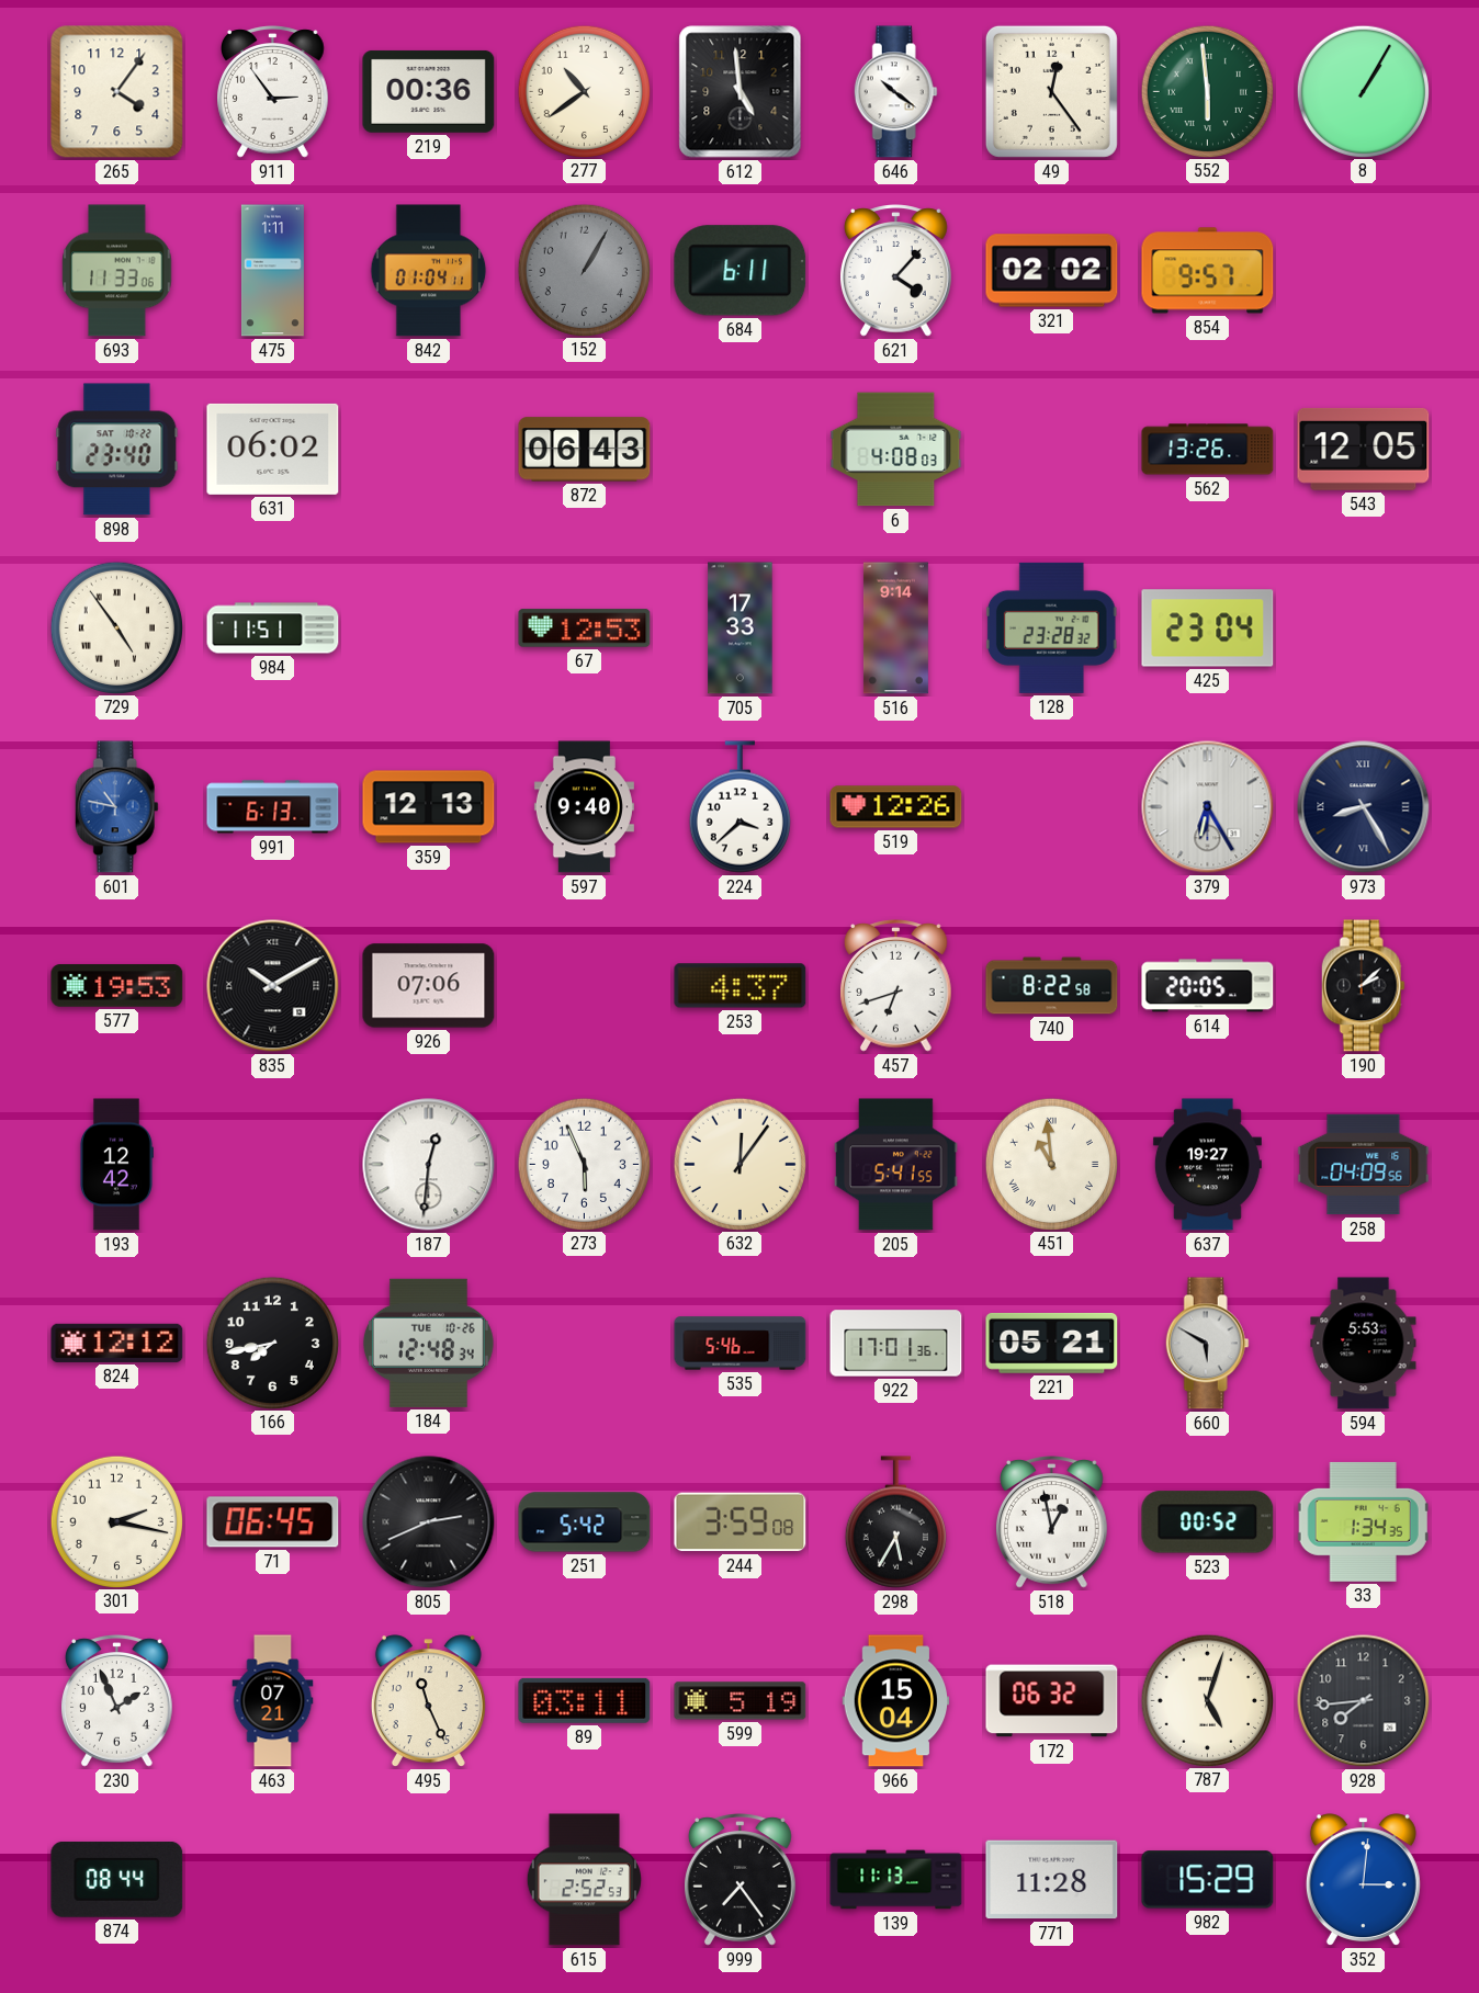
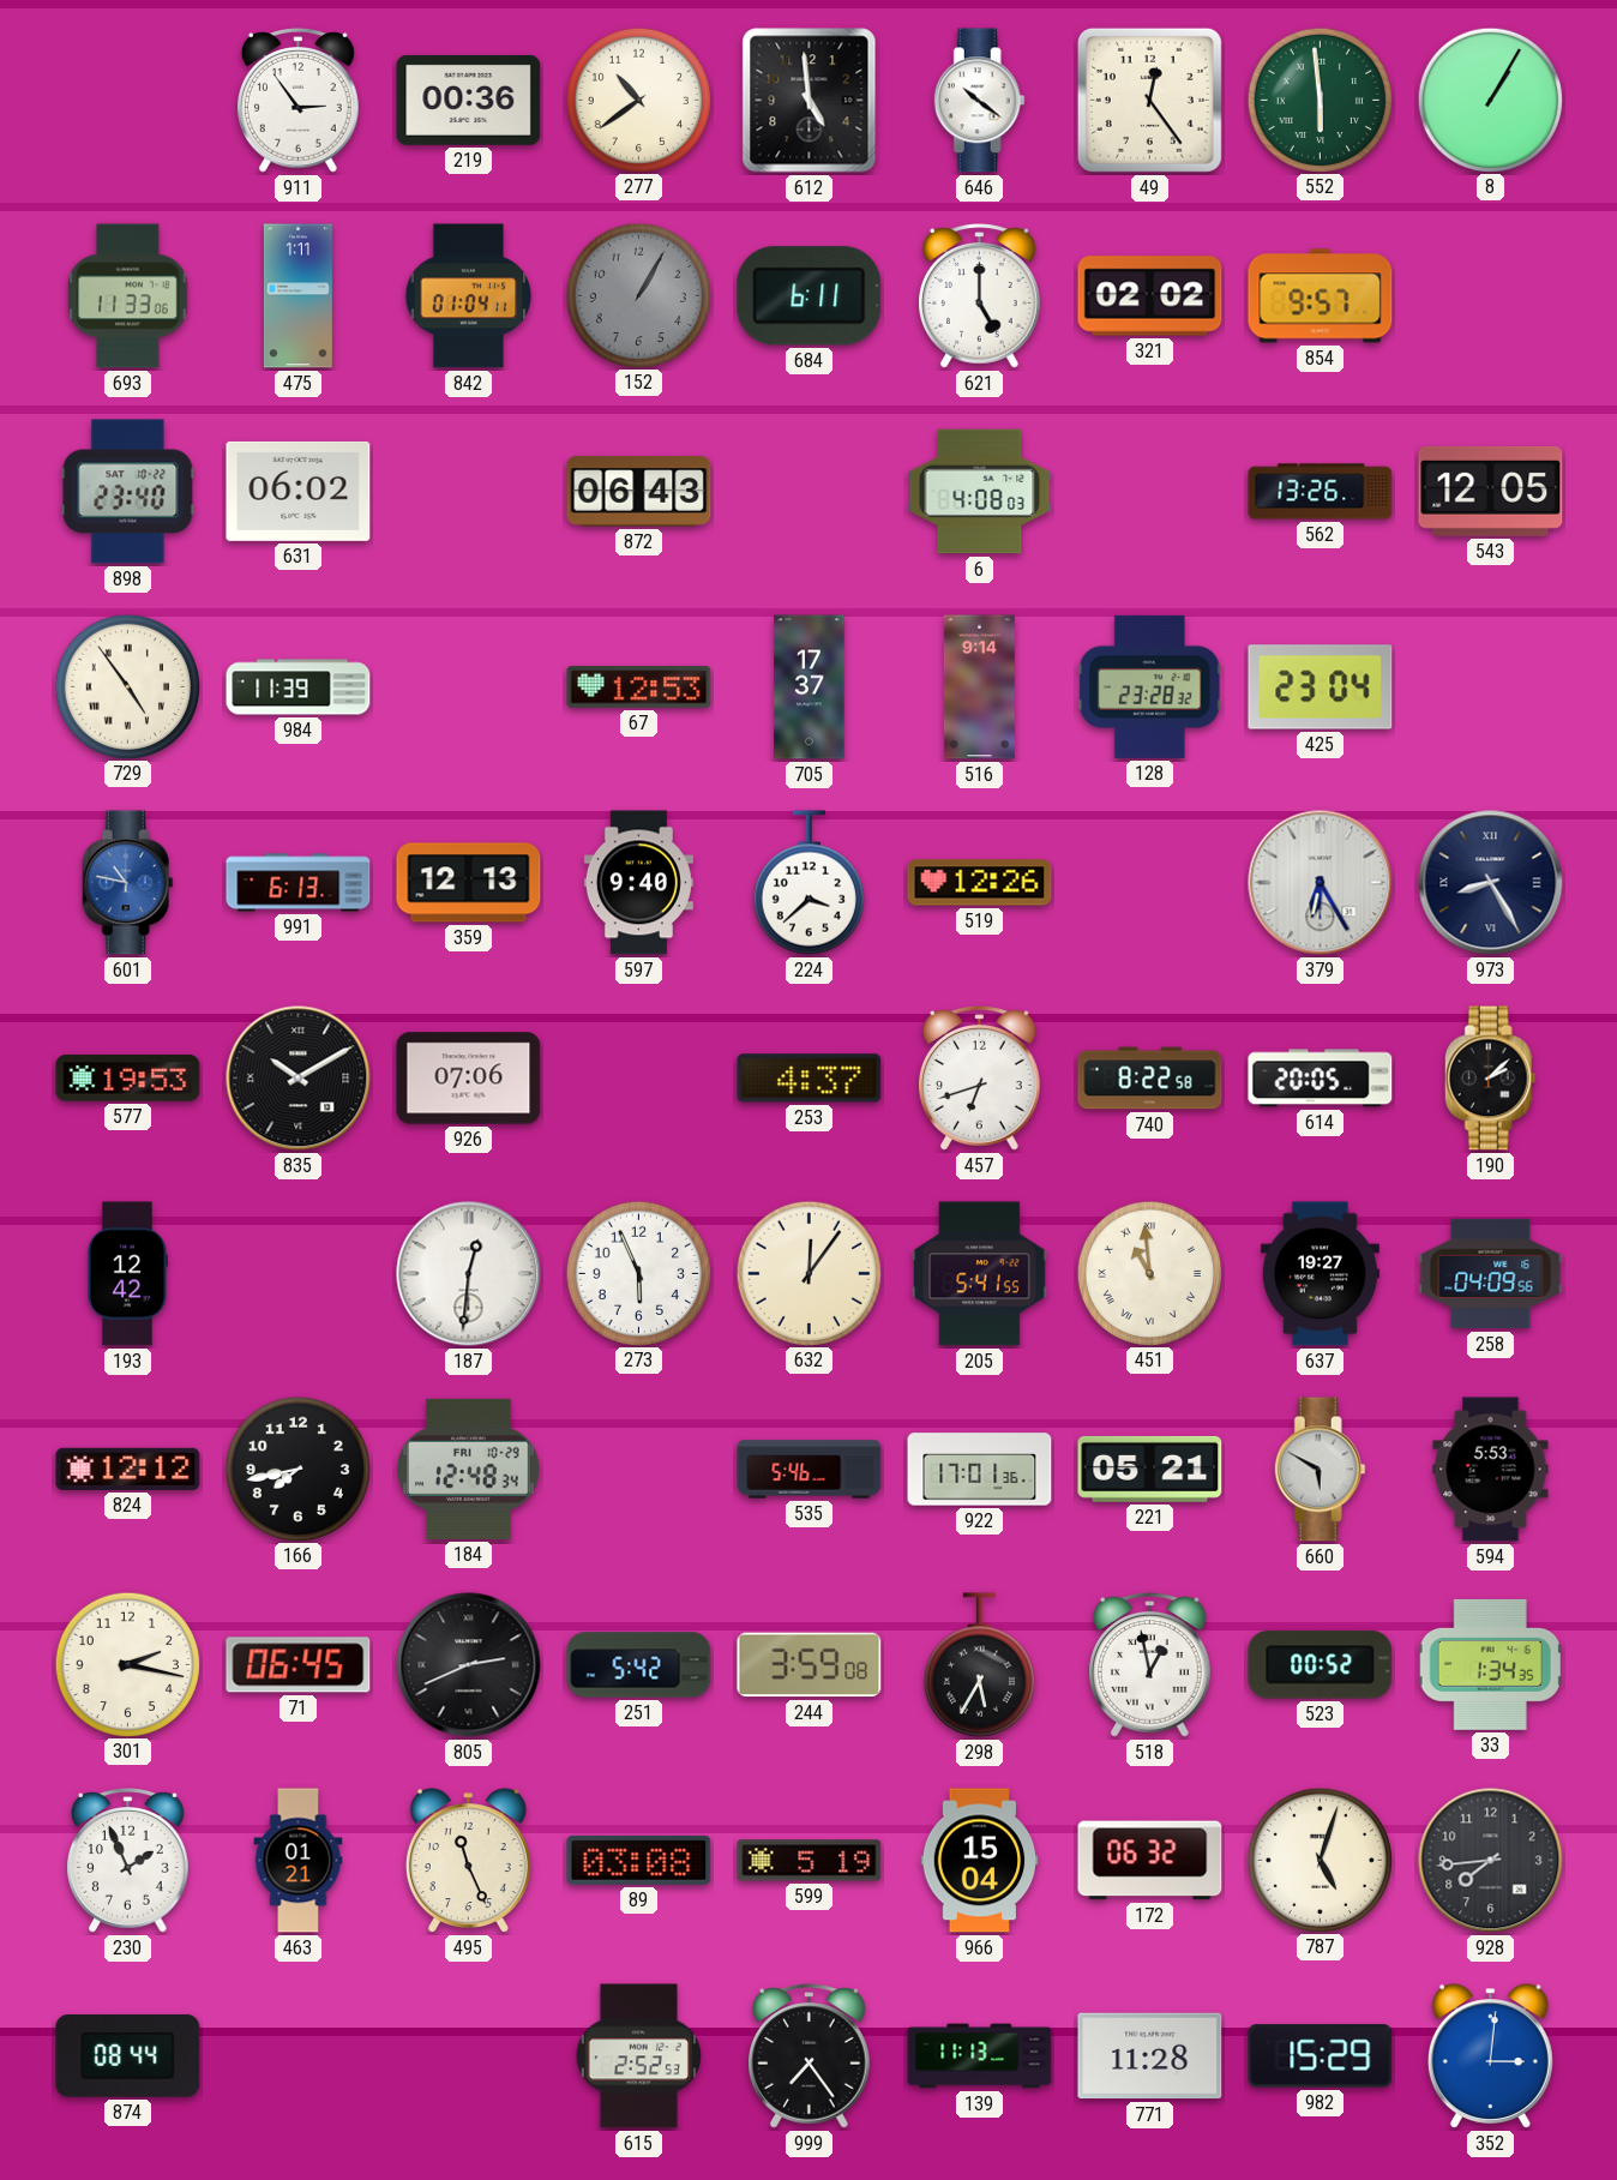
265: 4:06 -> none
621: 4:07 -> 5:00
984: 11:51 -> 11:39
705: 17:33 -> 17:37
184 date: TUE 10-26 -> FRI 10-29
463: 07:21 -> 01:21
89: 03:11 -> 03:08
